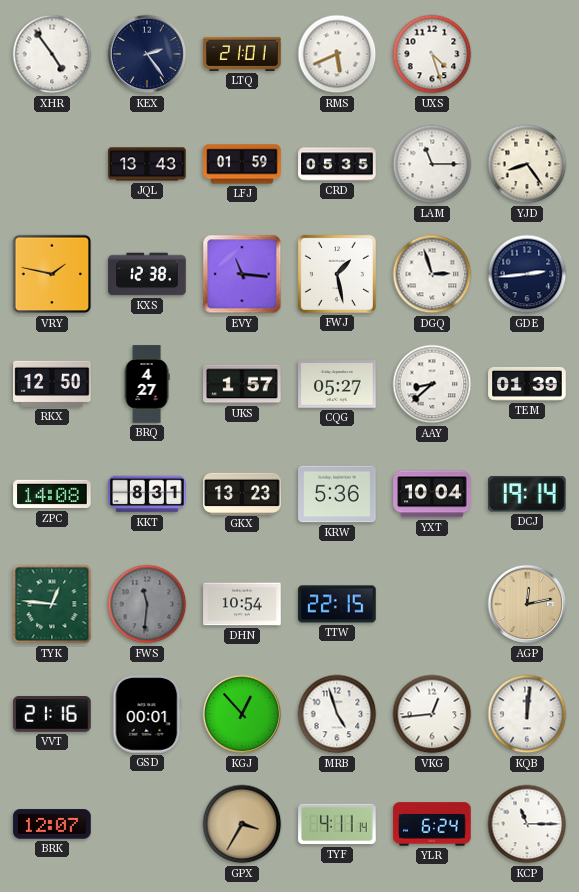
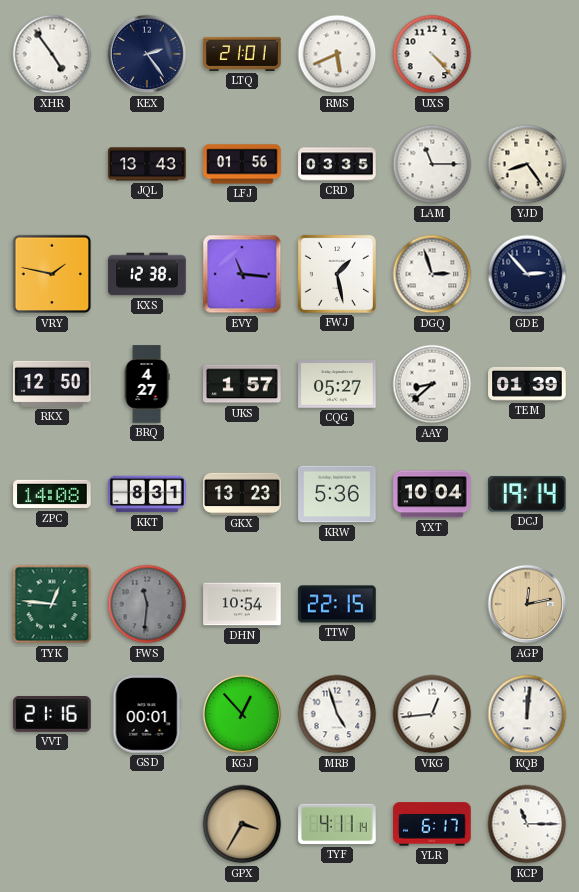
UXS: 4:27 -> 4:23
LFJ: 01:59 -> 01:56
CRD: 05:35 -> 03:35
GDE: 2:44 -> 2:53
BRK: 12:07 -> none
YLR: 6:24 -> 6:17
